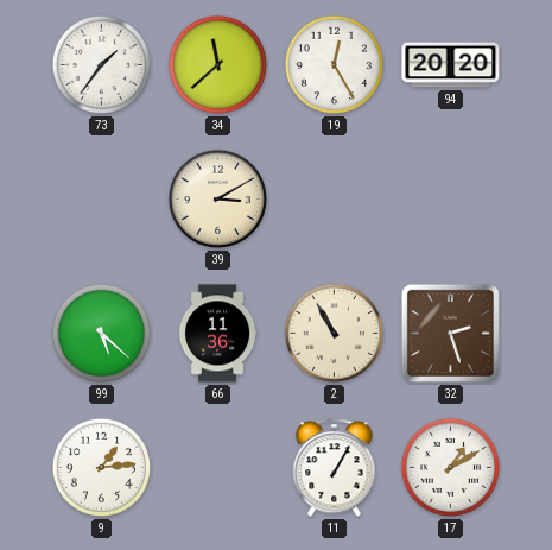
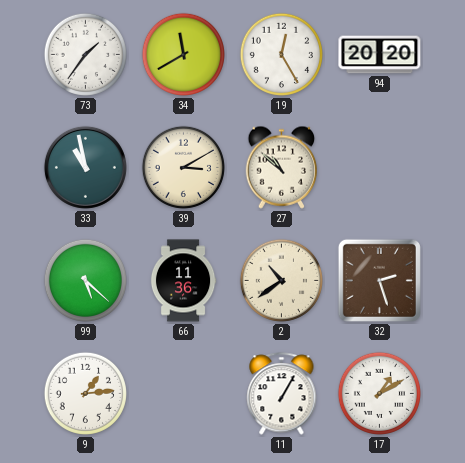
34: 11:38 -> 11:40
33: none -> 10:58
27: none -> 10:52
2: 10:55 -> 10:39
